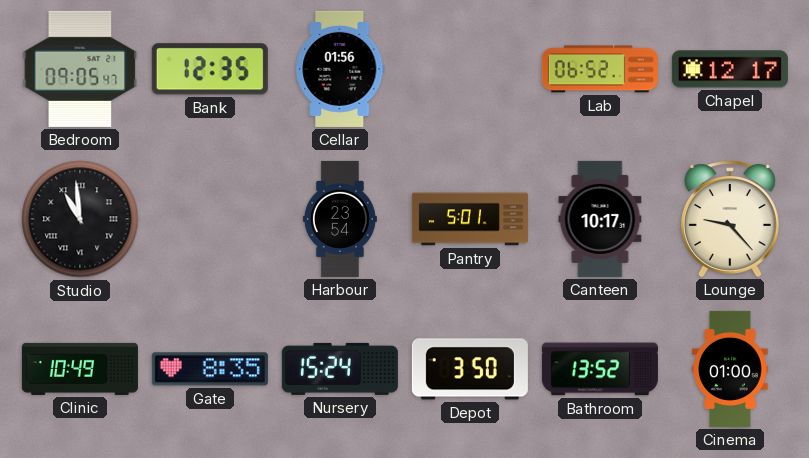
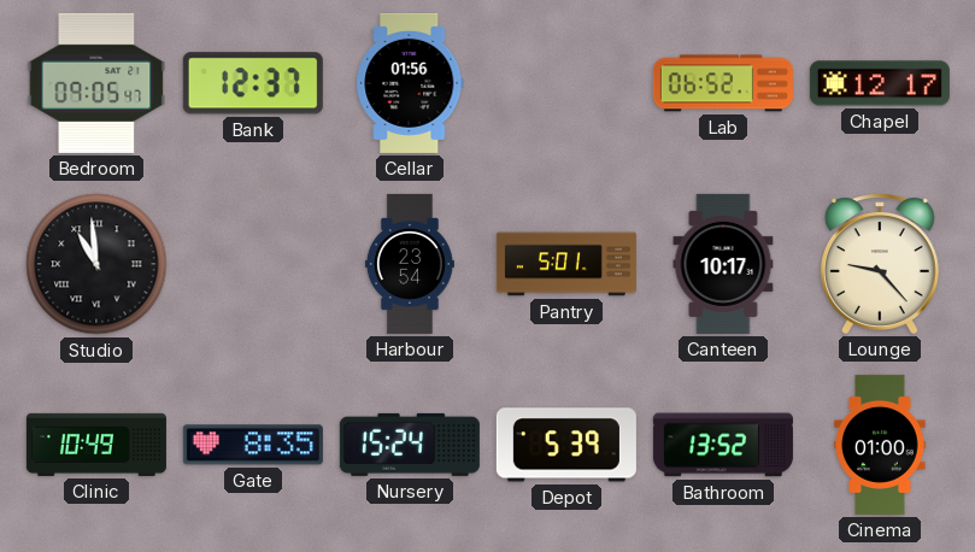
Bank: 12:35 -> 12:37
Depot: 3:50 -> 5:39
